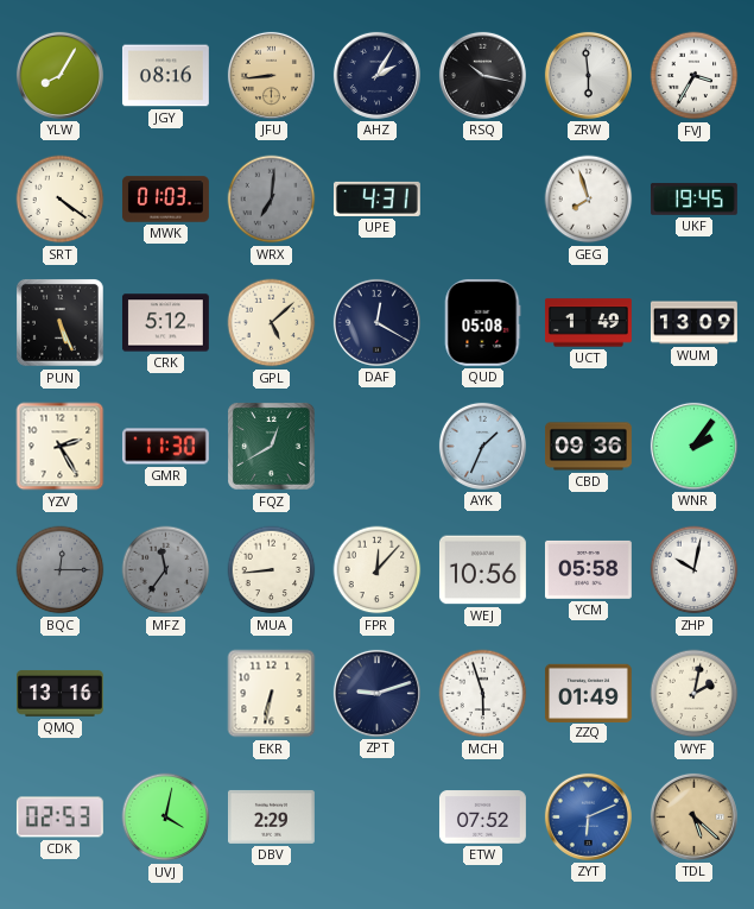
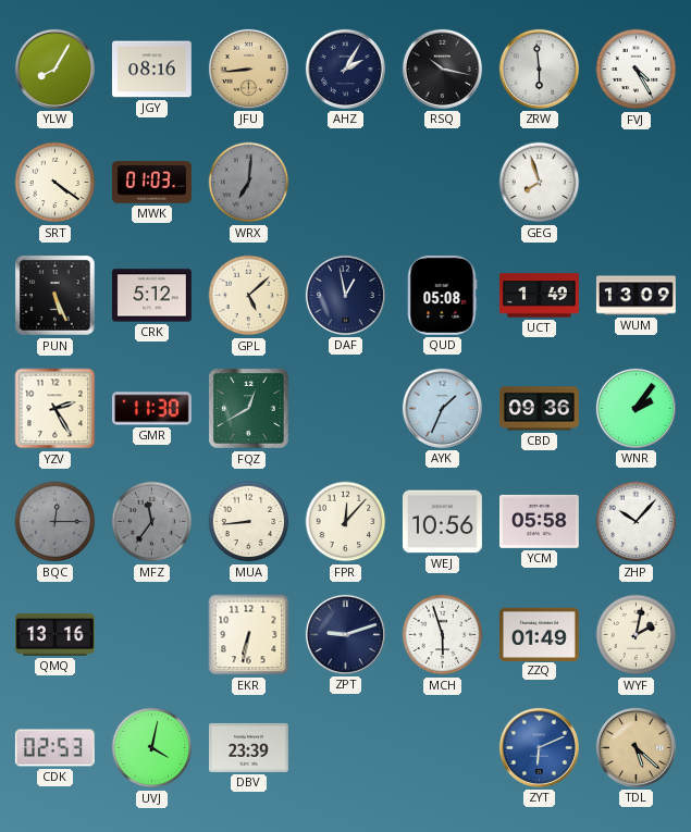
FVJ: 3:35 -> 4:25
UPE: 4:31 -> none
UKF: 19:45 -> none
DAF: 12:20 -> 12:58
ZHP: 10:02 -> 10:07
DBV: 2:29 -> 23:39
ETW: 07:52 -> none
